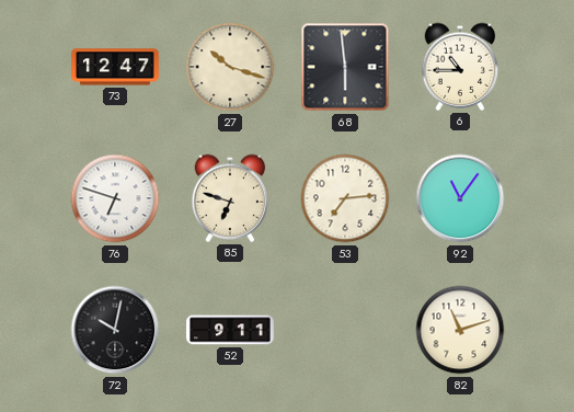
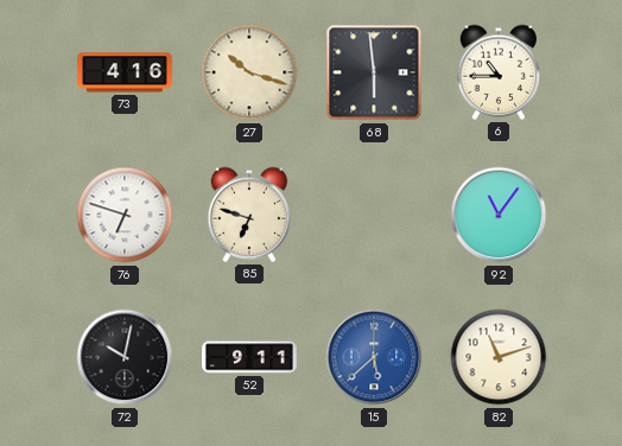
73: 12:47 -> 4:16
53: 7:14 -> none
15: none -> 5:38
